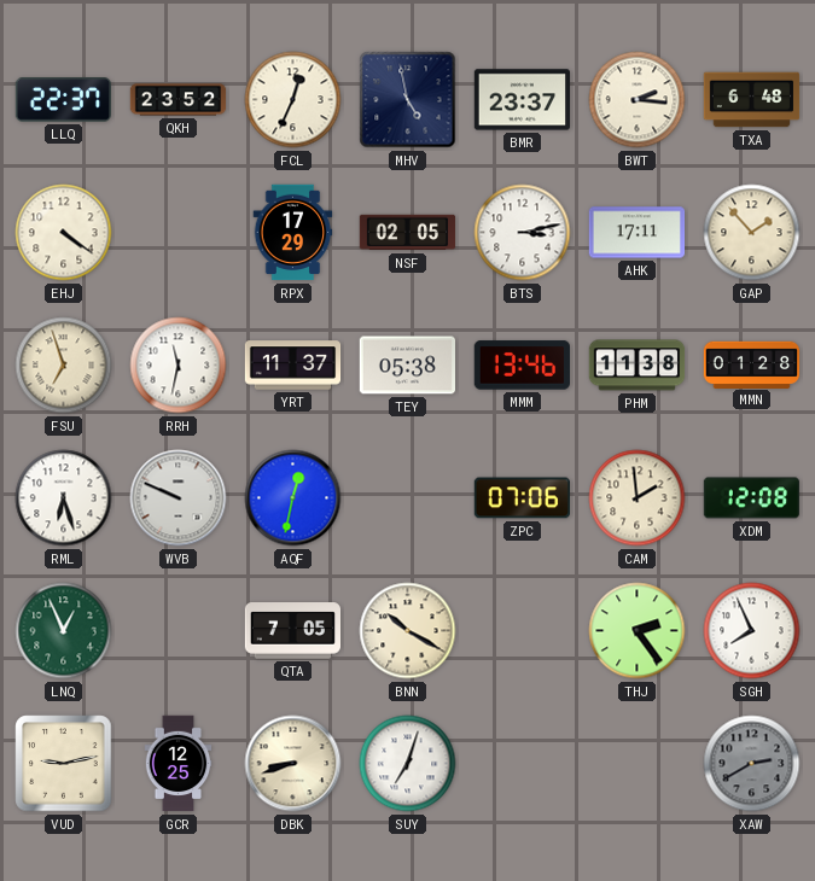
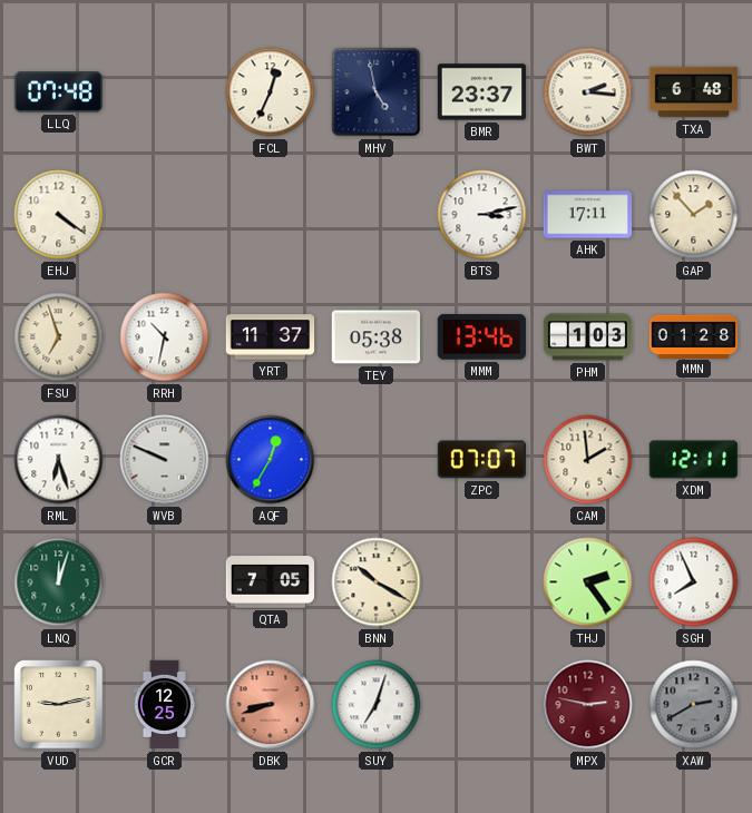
LLQ: 22:37 -> 07:48
QKH: 23:52 -> none
RPX: 17:29 -> none
NSF: 02:05 -> none
RRH: 11:32 -> 10:32
PHM: 11:38 -> 1:03
AQF: 12:32 -> 12:35
ZPC: 07:06 -> 07:07
XDM: 12:08 -> 12:11
LNQ: 12:56 -> 12:03
DBK dial: cream -> salmon
MPX: none -> 2:47
